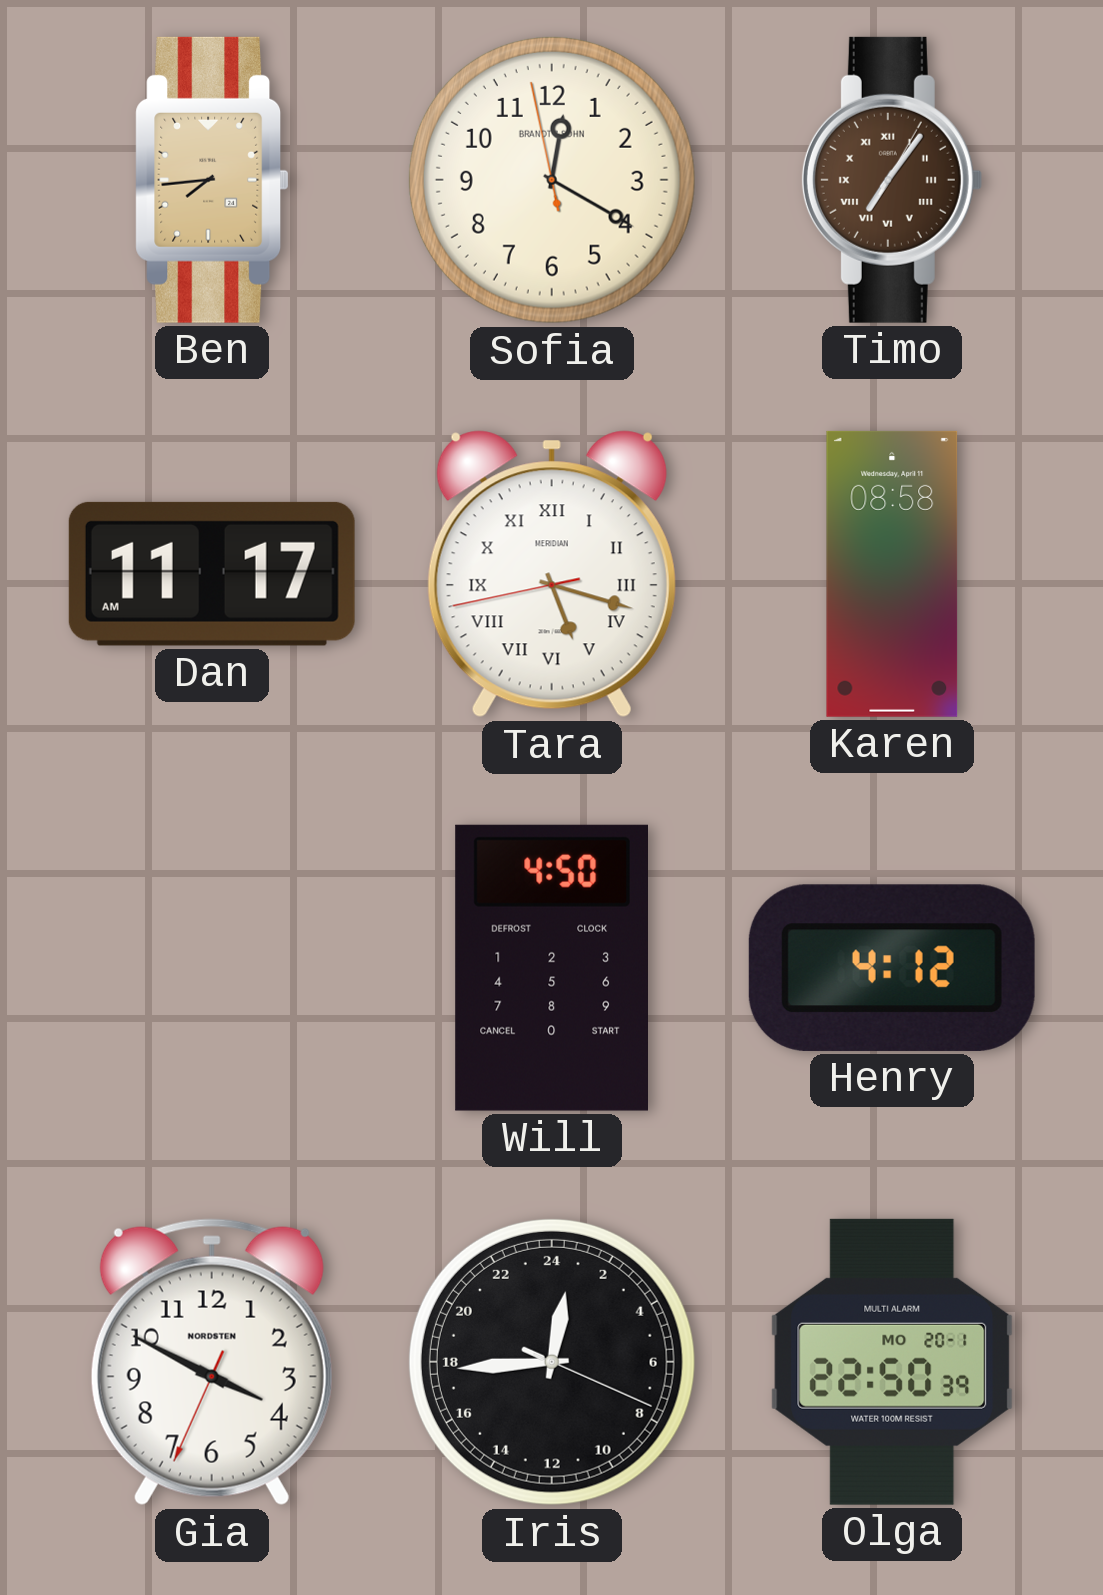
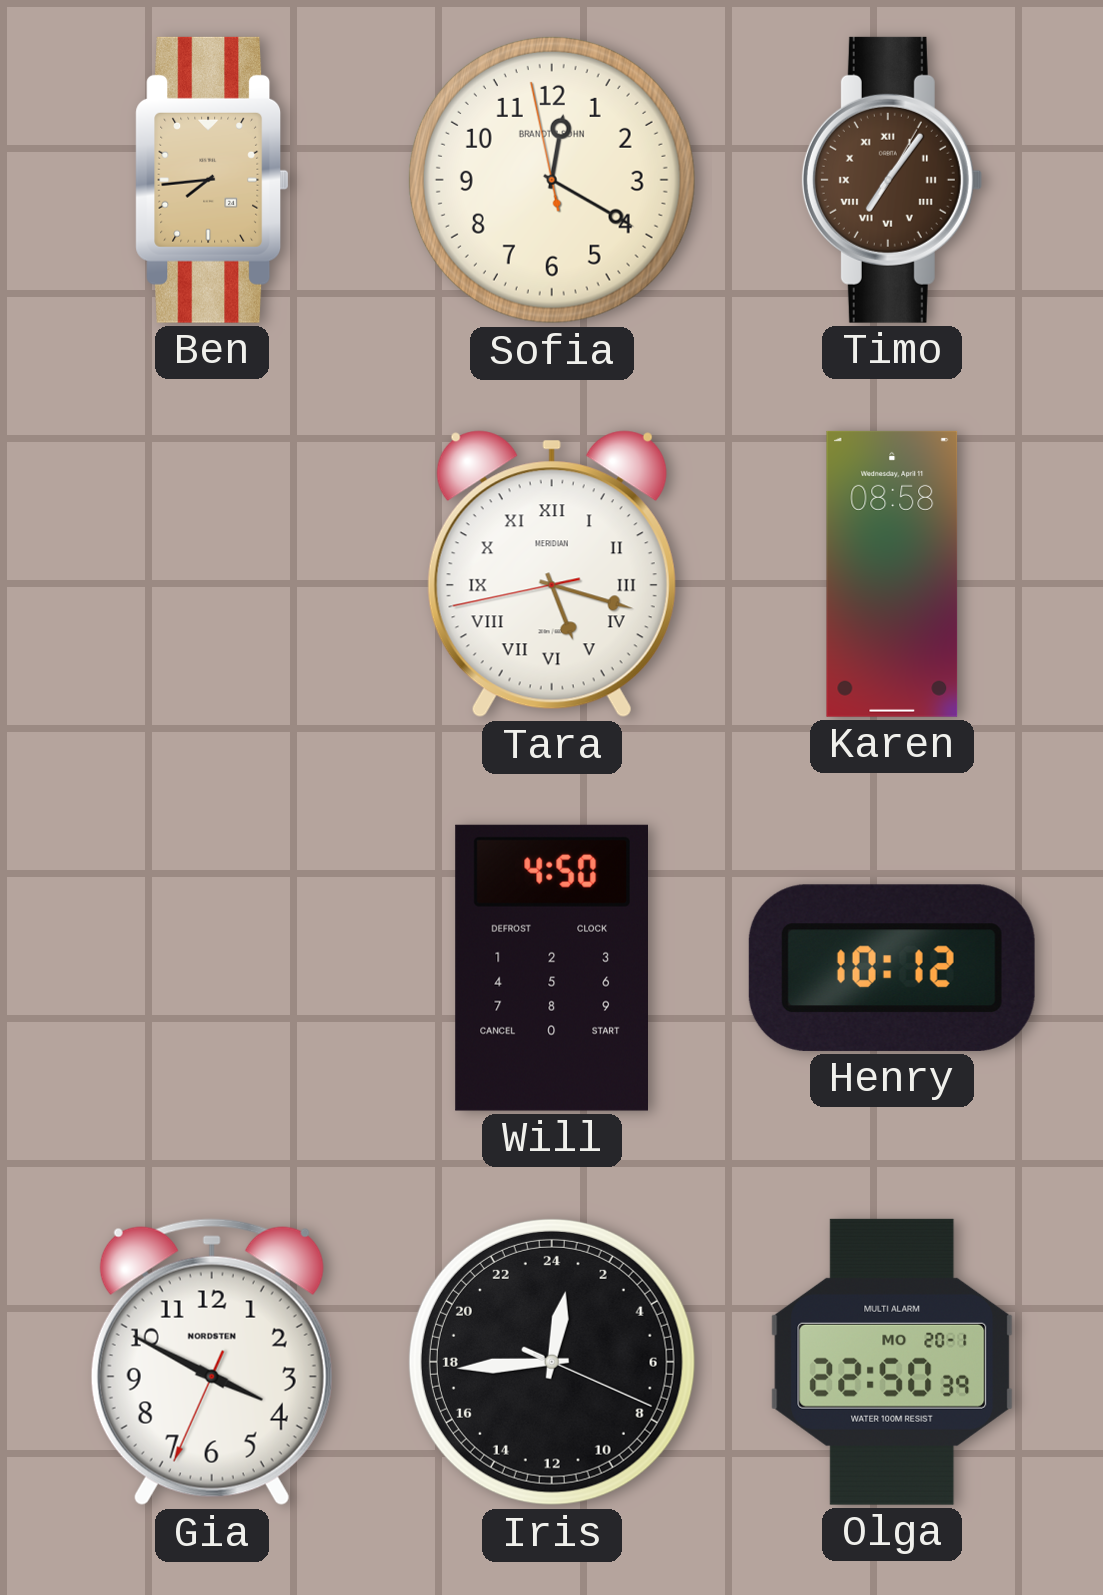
Dan: 11:17 -> none
Henry: 4:12 -> 10:12
